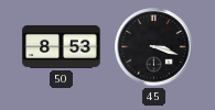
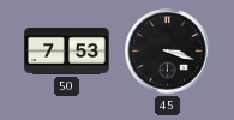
50: 8:53 -> 7:53
